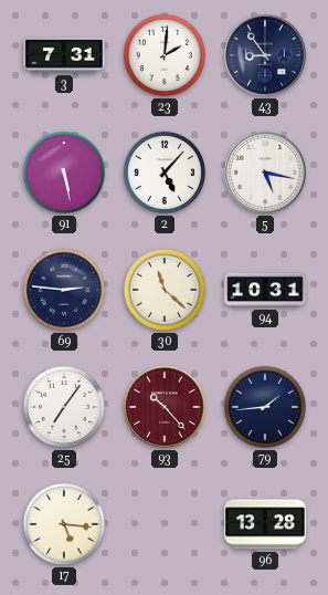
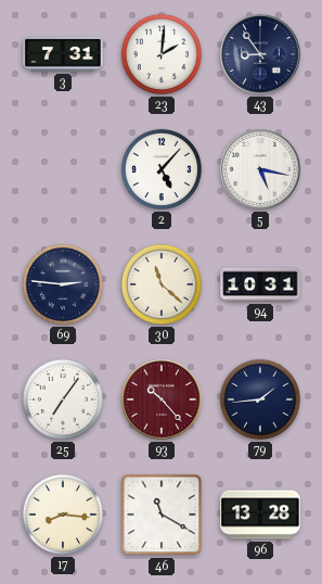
91: 5:28 -> none
17: 5:16 -> 8:16
46: none -> 11:20
